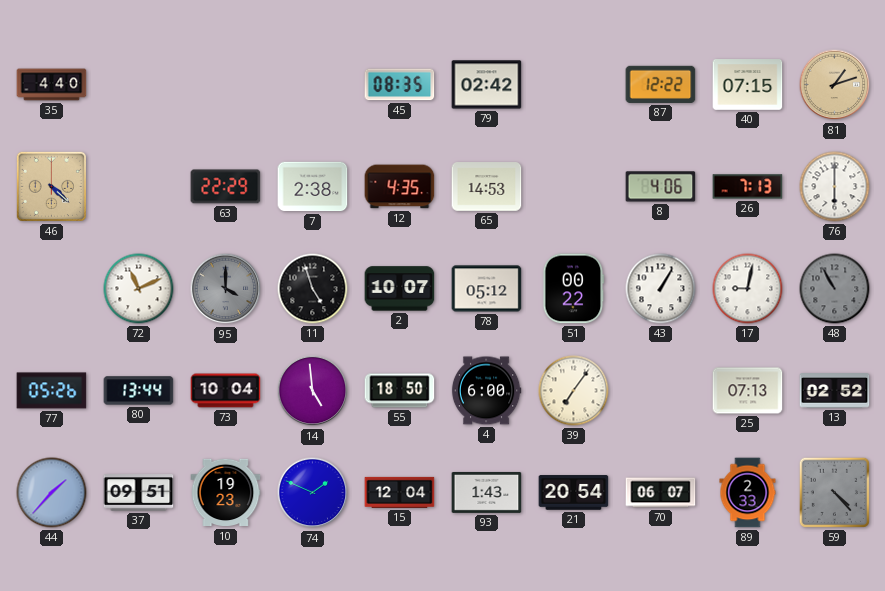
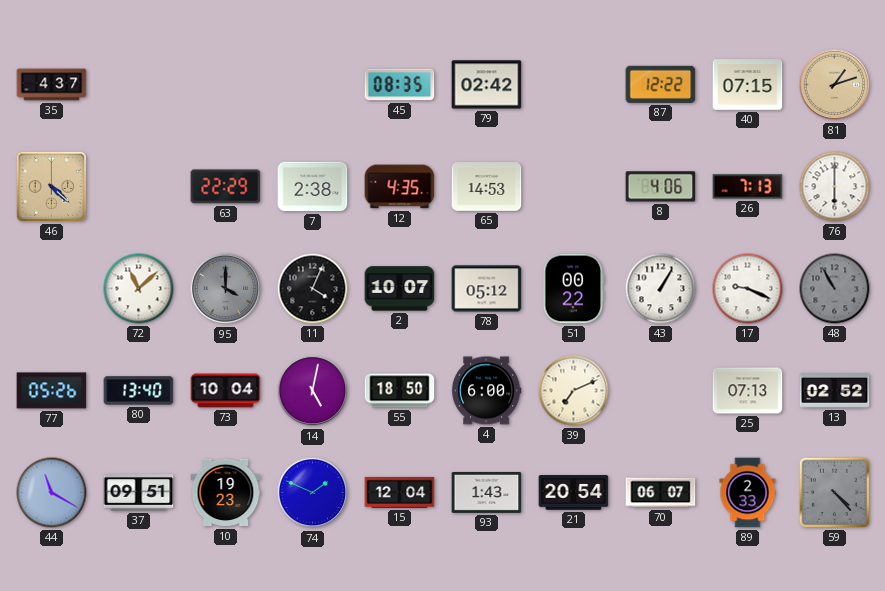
35: 4:40 -> 4:37
72: 11:11 -> 11:08
11: 4:57 -> 4:04
17: 9:02 -> 9:19
80: 13:44 -> 13:40
14: 4:59 -> 5:02
39: 7:06 -> 7:11
44: 1:37 -> 11:20
